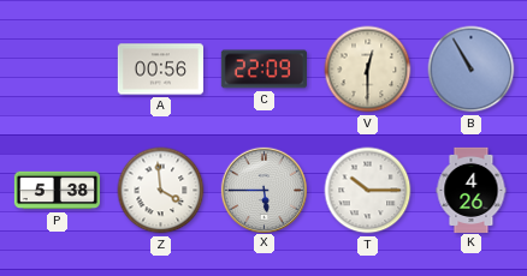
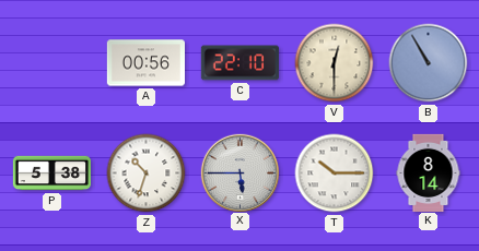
C: 22:09 -> 22:10
Z: 3:59 -> 10:33
K: 4:26 -> 8:14
